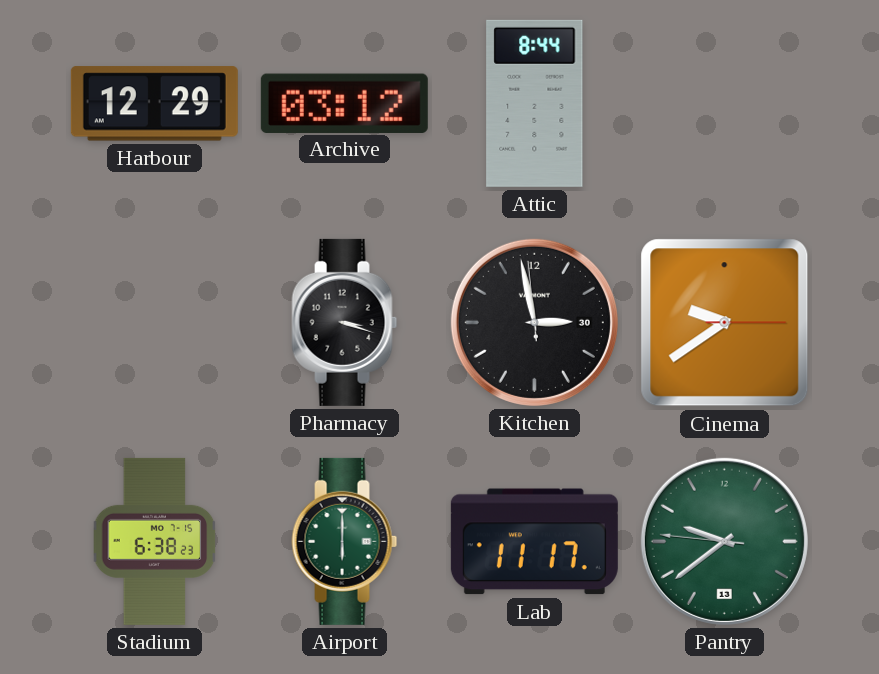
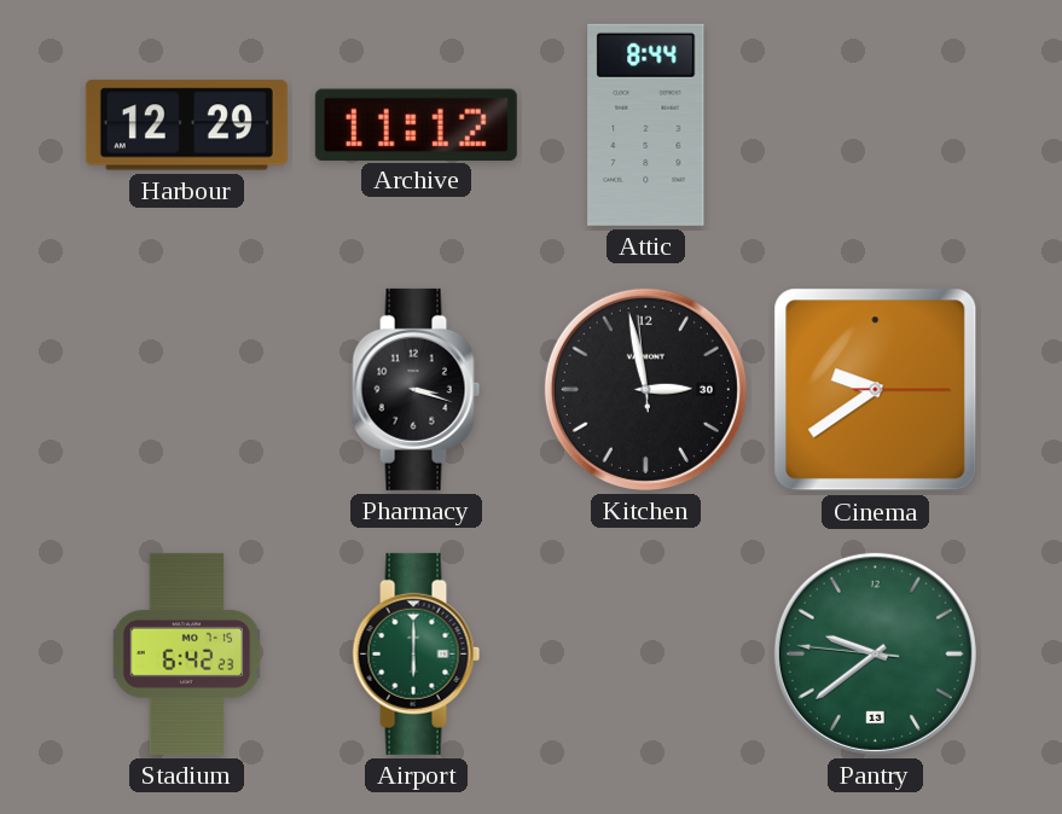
Archive: 03:12 -> 11:12
Stadium: 6:38 -> 6:42
Lab: 11:17 -> none
